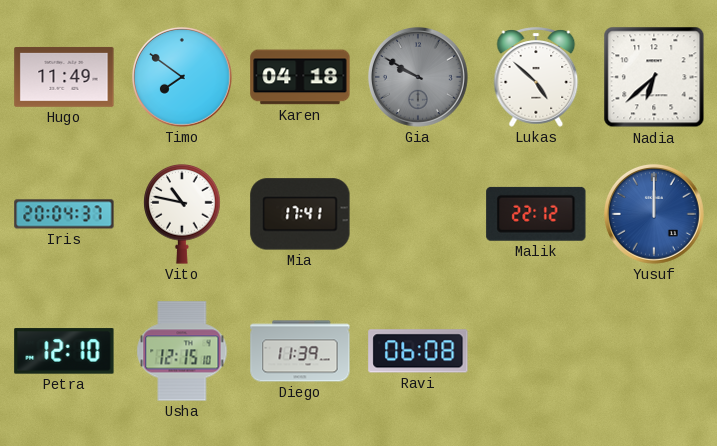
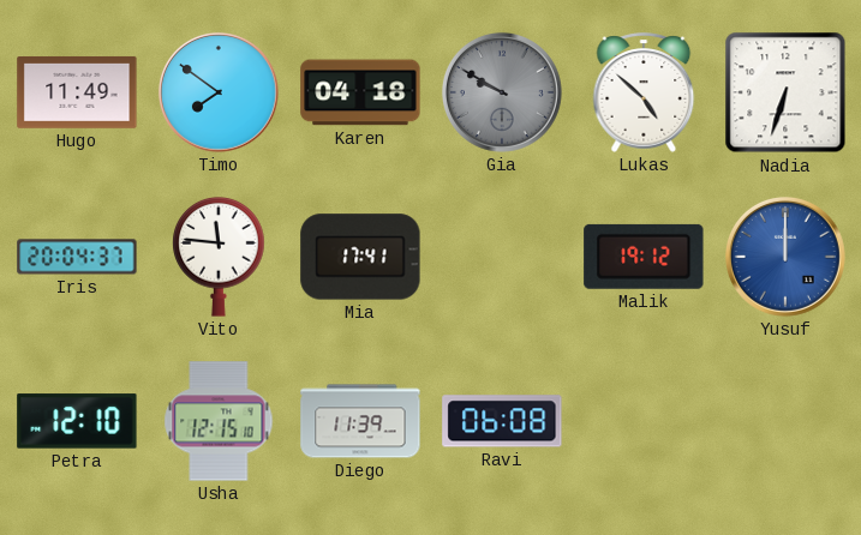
Nadia: 6:38 -> 6:33
Vito: 10:47 -> 11:46
Malik: 22:12 -> 19:12
